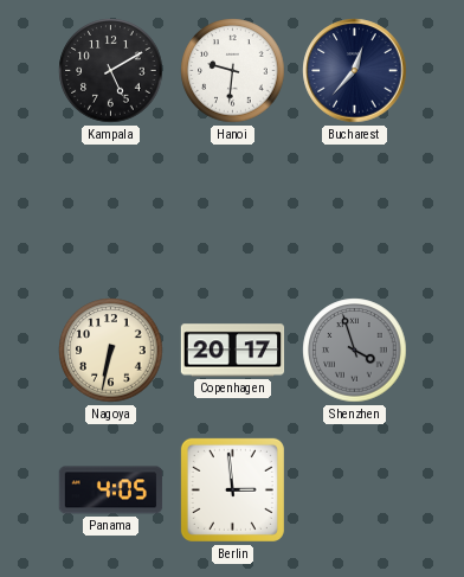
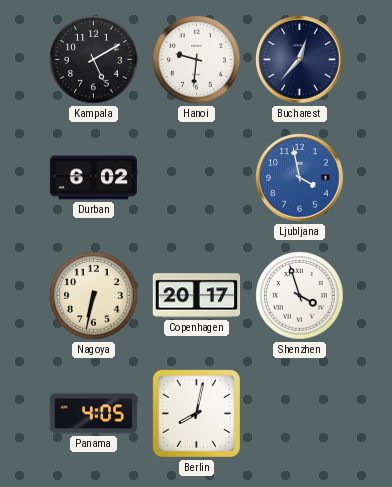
Durban: none -> 6:02
Ljubljana: none -> 3:58
Shenzhen dial: grey -> white
Berlin: 2:59 -> 8:02
